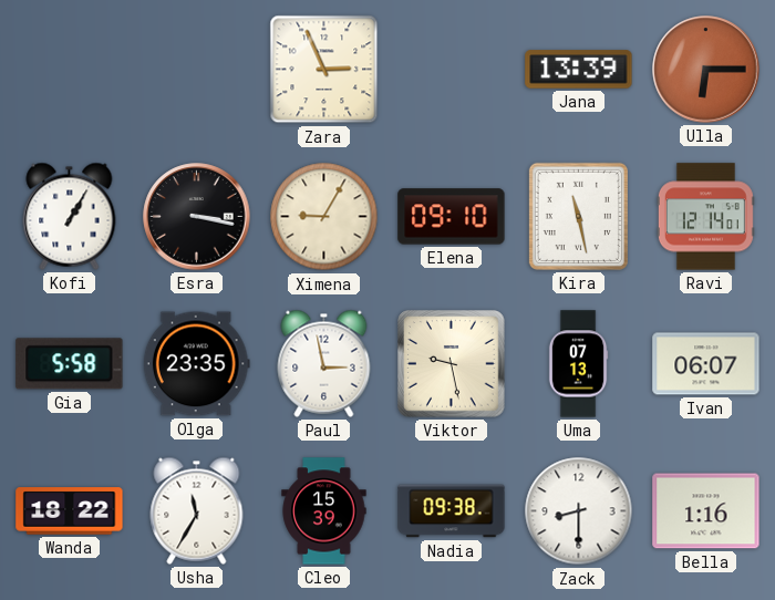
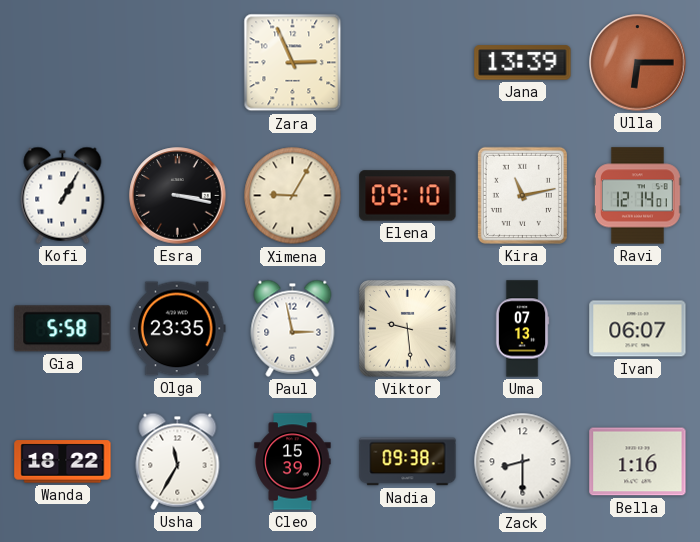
Kira: 11:28 -> 11:13
Viktor: 9:28 -> 9:29
